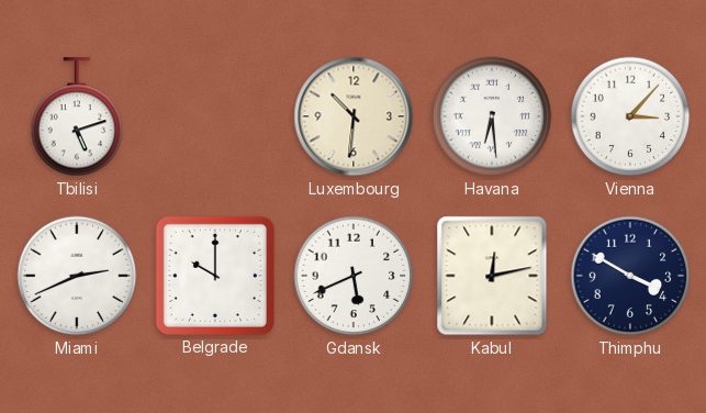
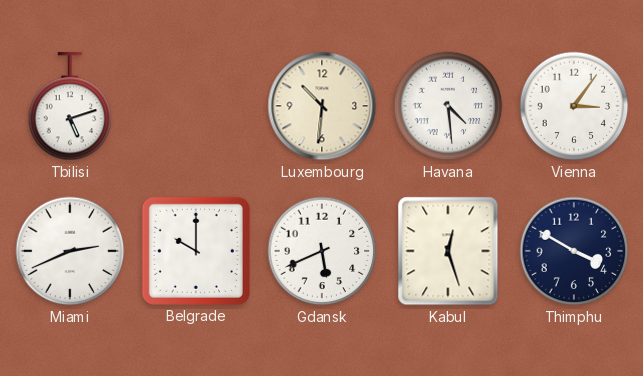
Havana: 6:29 -> 4:29
Vienna: 3:07 -> 3:06
Kabul: 12:13 -> 12:27
